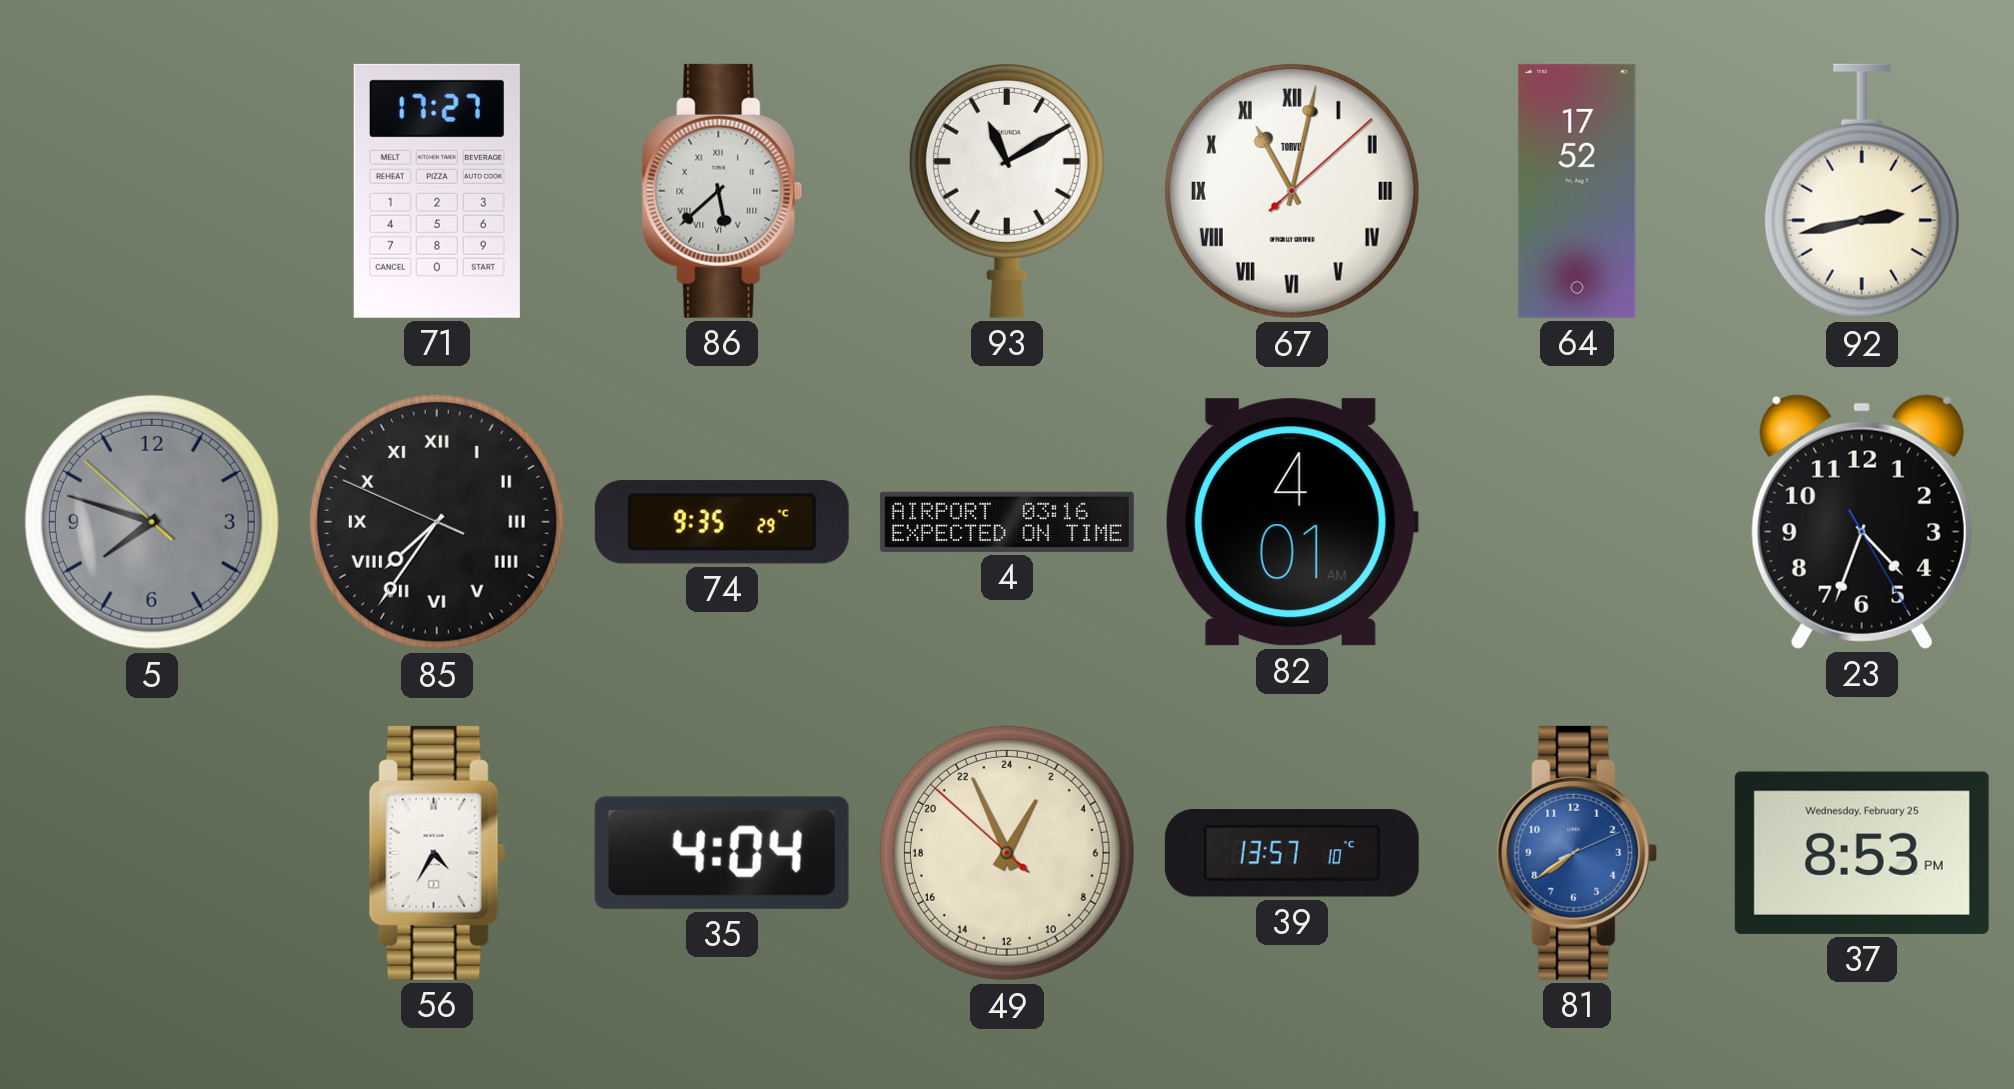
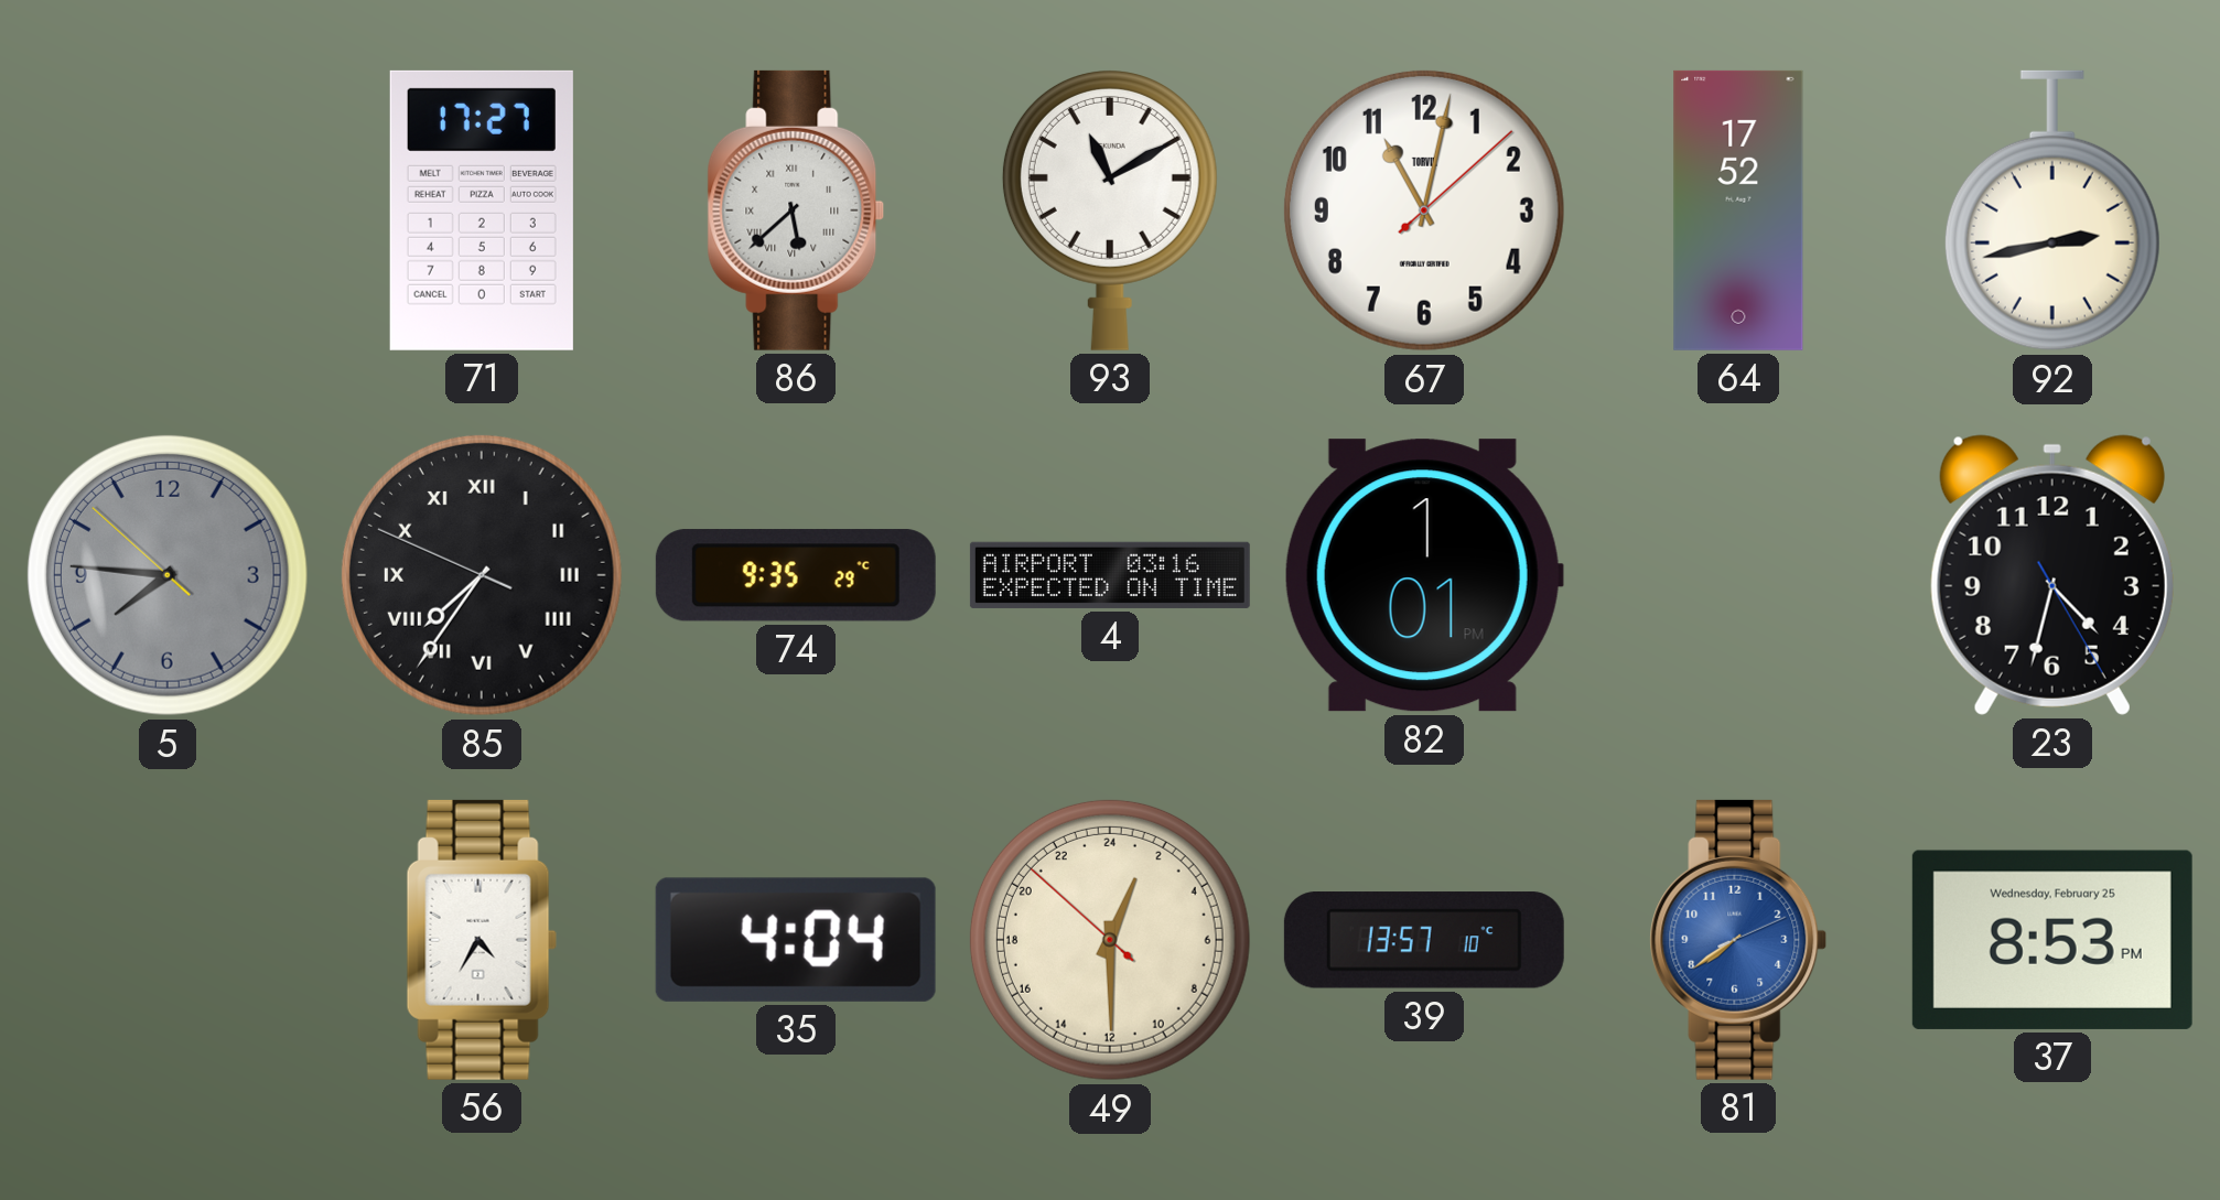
67 numerals: Roman -> Arabic
5: 7:47 -> 7:45
82: 4:01 -> 1:01
23: 4:33 -> 4:32
49: 1:55 -> 1:29
